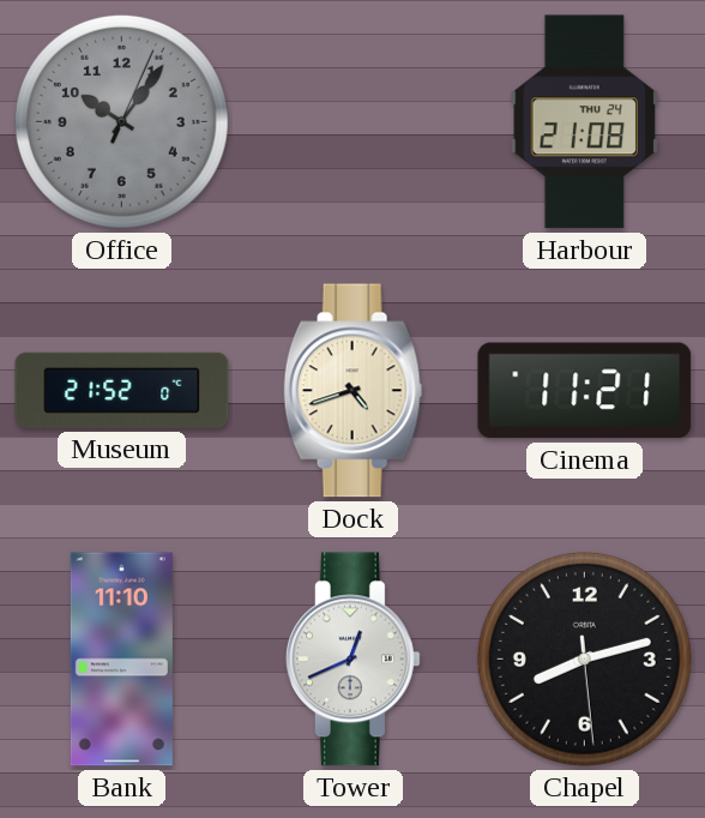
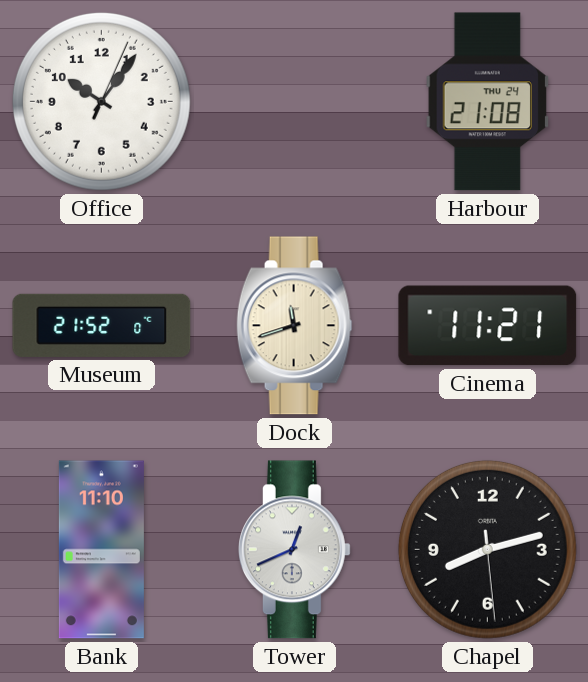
Office dial: grey -> white
Dock: 4:42 -> 11:42
